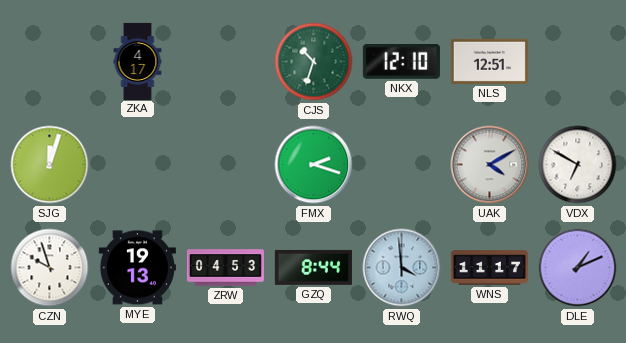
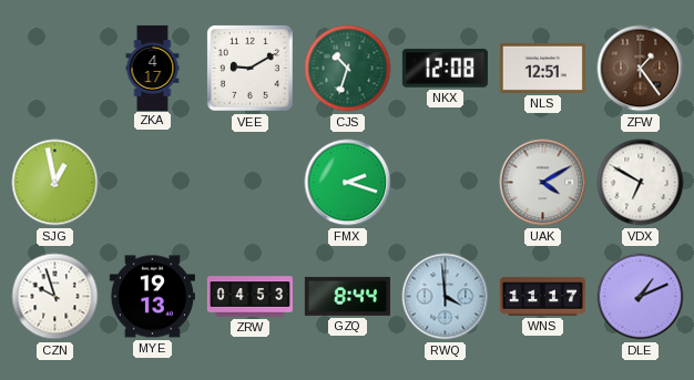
VEE: none -> 9:10
NKX: 12:10 -> 12:08
ZFW: none -> 1:24
SJG: 12:03 -> 12:58
